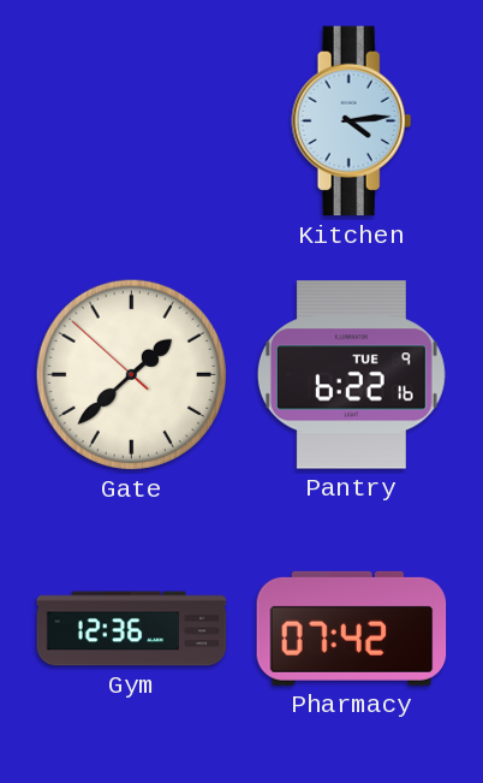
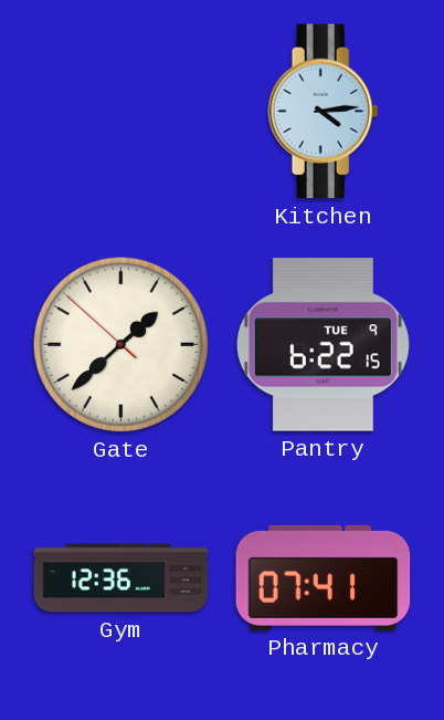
Pantry: 6:22:16 -> 6:22:15
Pharmacy: 07:42 -> 07:41
